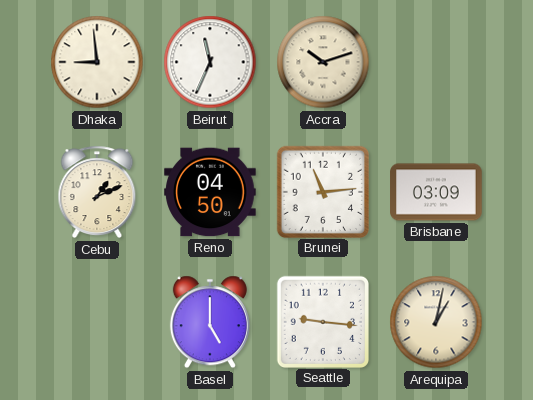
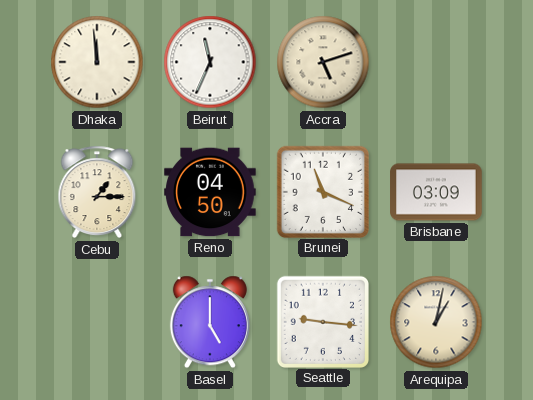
Dhaka: 8:59 -> 11:59
Accra: 10:12 -> 5:12
Cebu: 1:11 -> 1:15
Brunei: 11:14 -> 11:19
